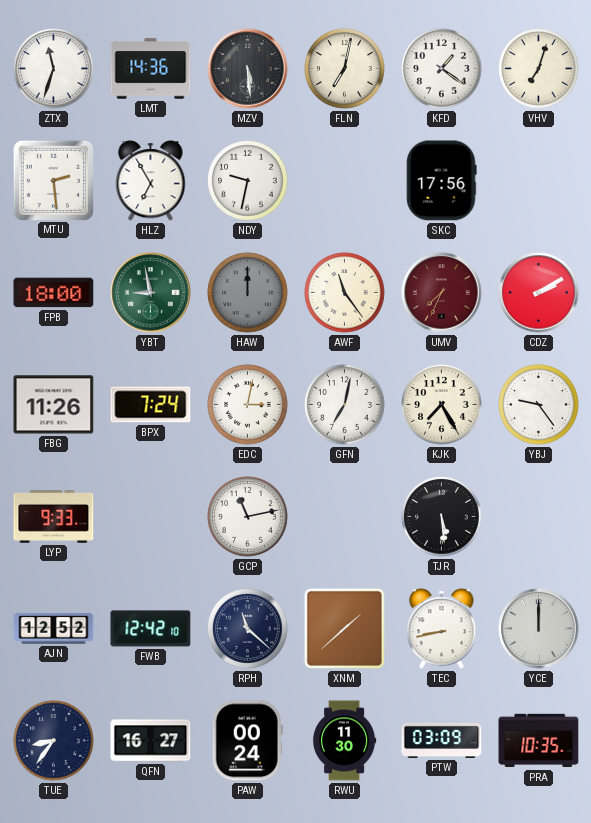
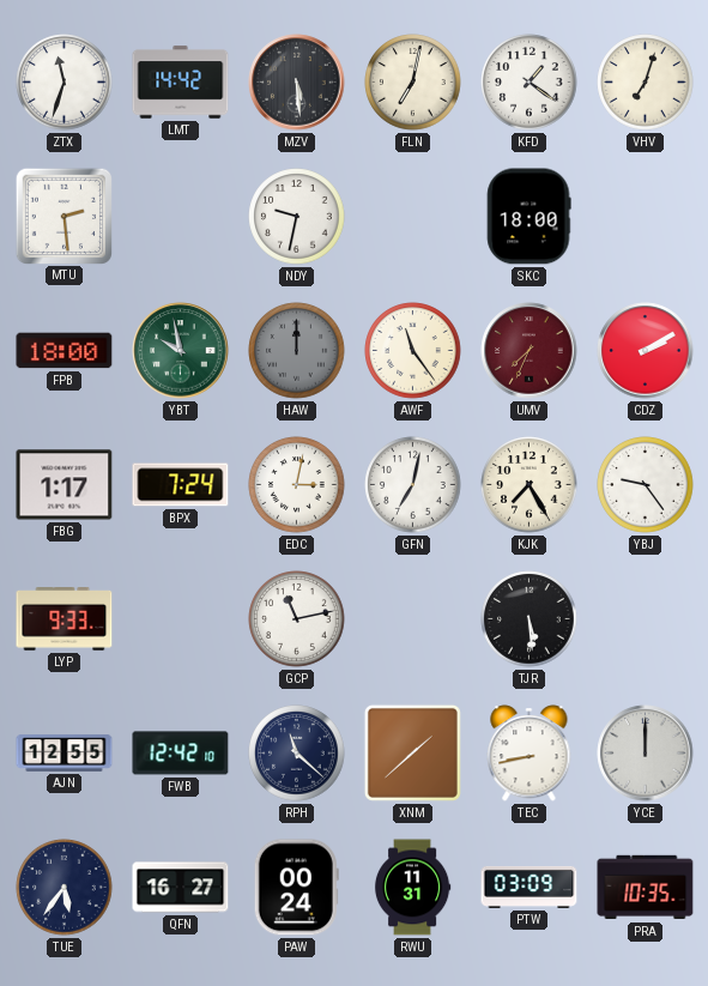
LMT: 14:36 -> 14:42
HLZ: 6:55 -> none
SKC: 17:56 -> 18:00
YBT: 8:58 -> 9:58
FBG: 11:26 -> 1:17
AJN: 12:52 -> 12:55
TUE: 8:36 -> 5:36
RWU: 11:30 -> 11:31
